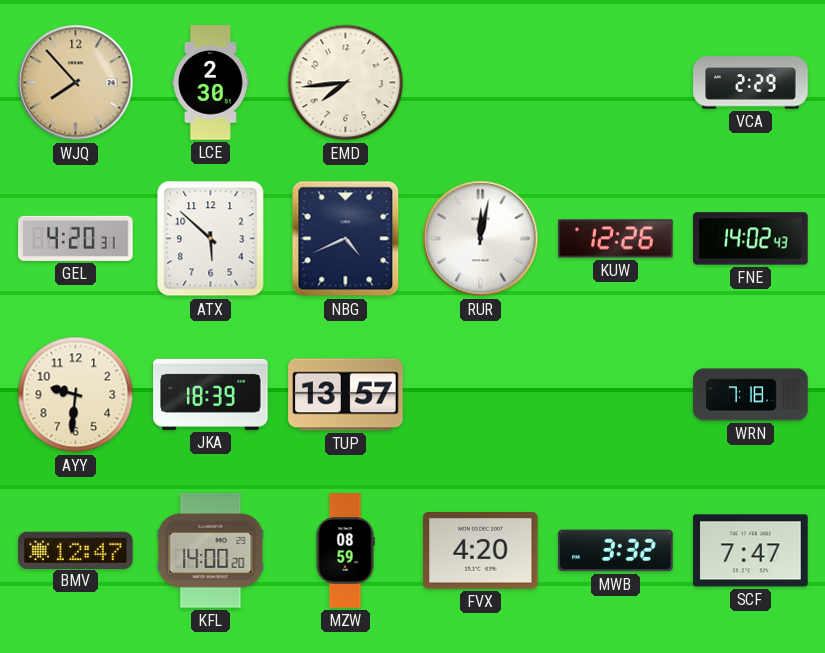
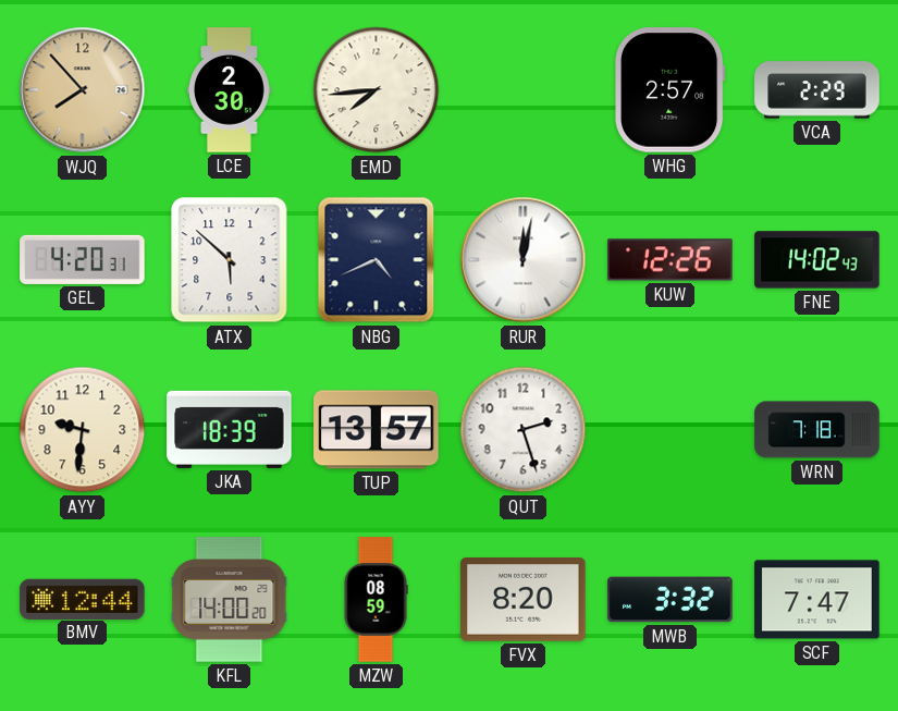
WHG: none -> 2:57
QUT: none -> 2:27
BMV: 12:47 -> 12:44
FVX: 4:20 -> 8:20
